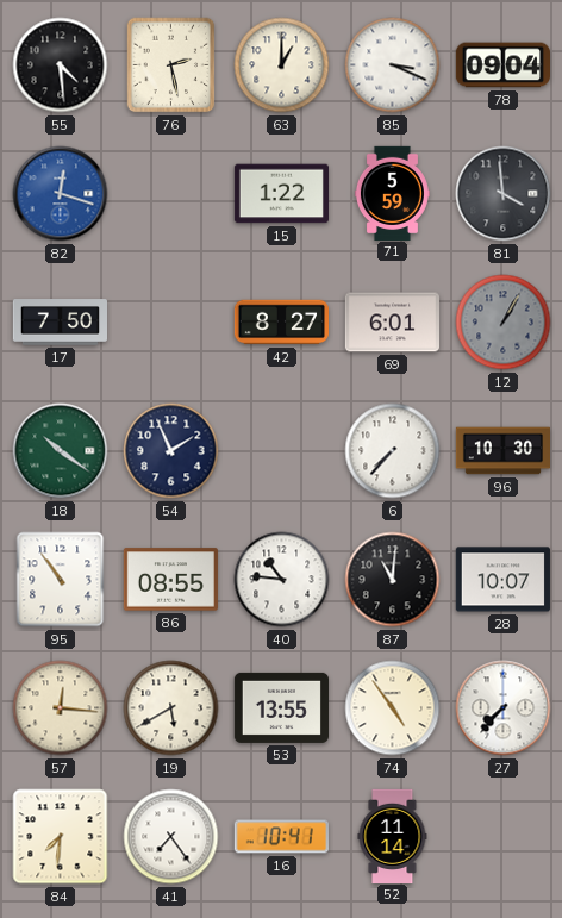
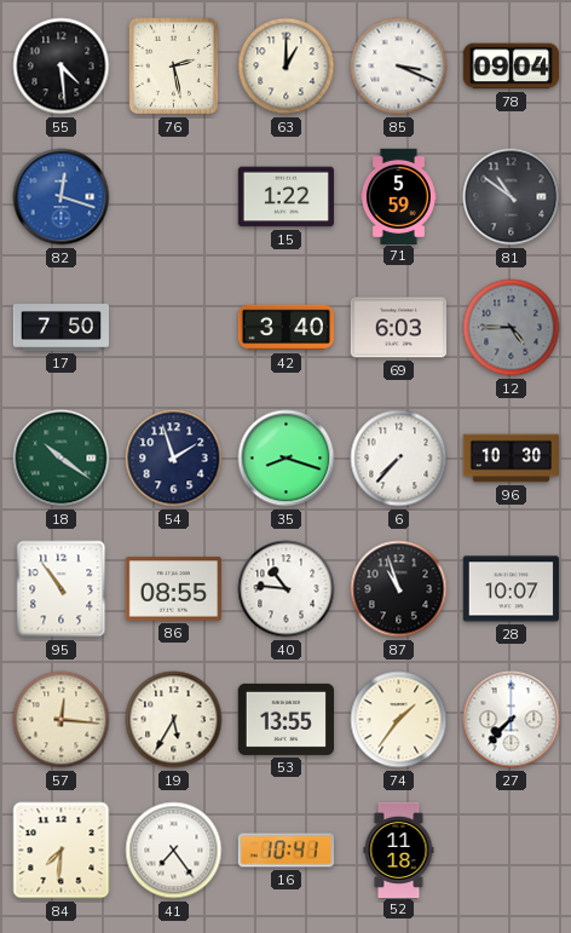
81: 3:59 -> 10:51
42: 8:27 -> 3:40
69: 6:01 -> 6:03
12: 1:05 -> 4:45
54: 1:56 -> 1:57
35: none -> 8:18
87: 11:01 -> 10:57
19: 5:40 -> 5:35
74: 4:54 -> 1:36
52: 11:14 -> 11:18
